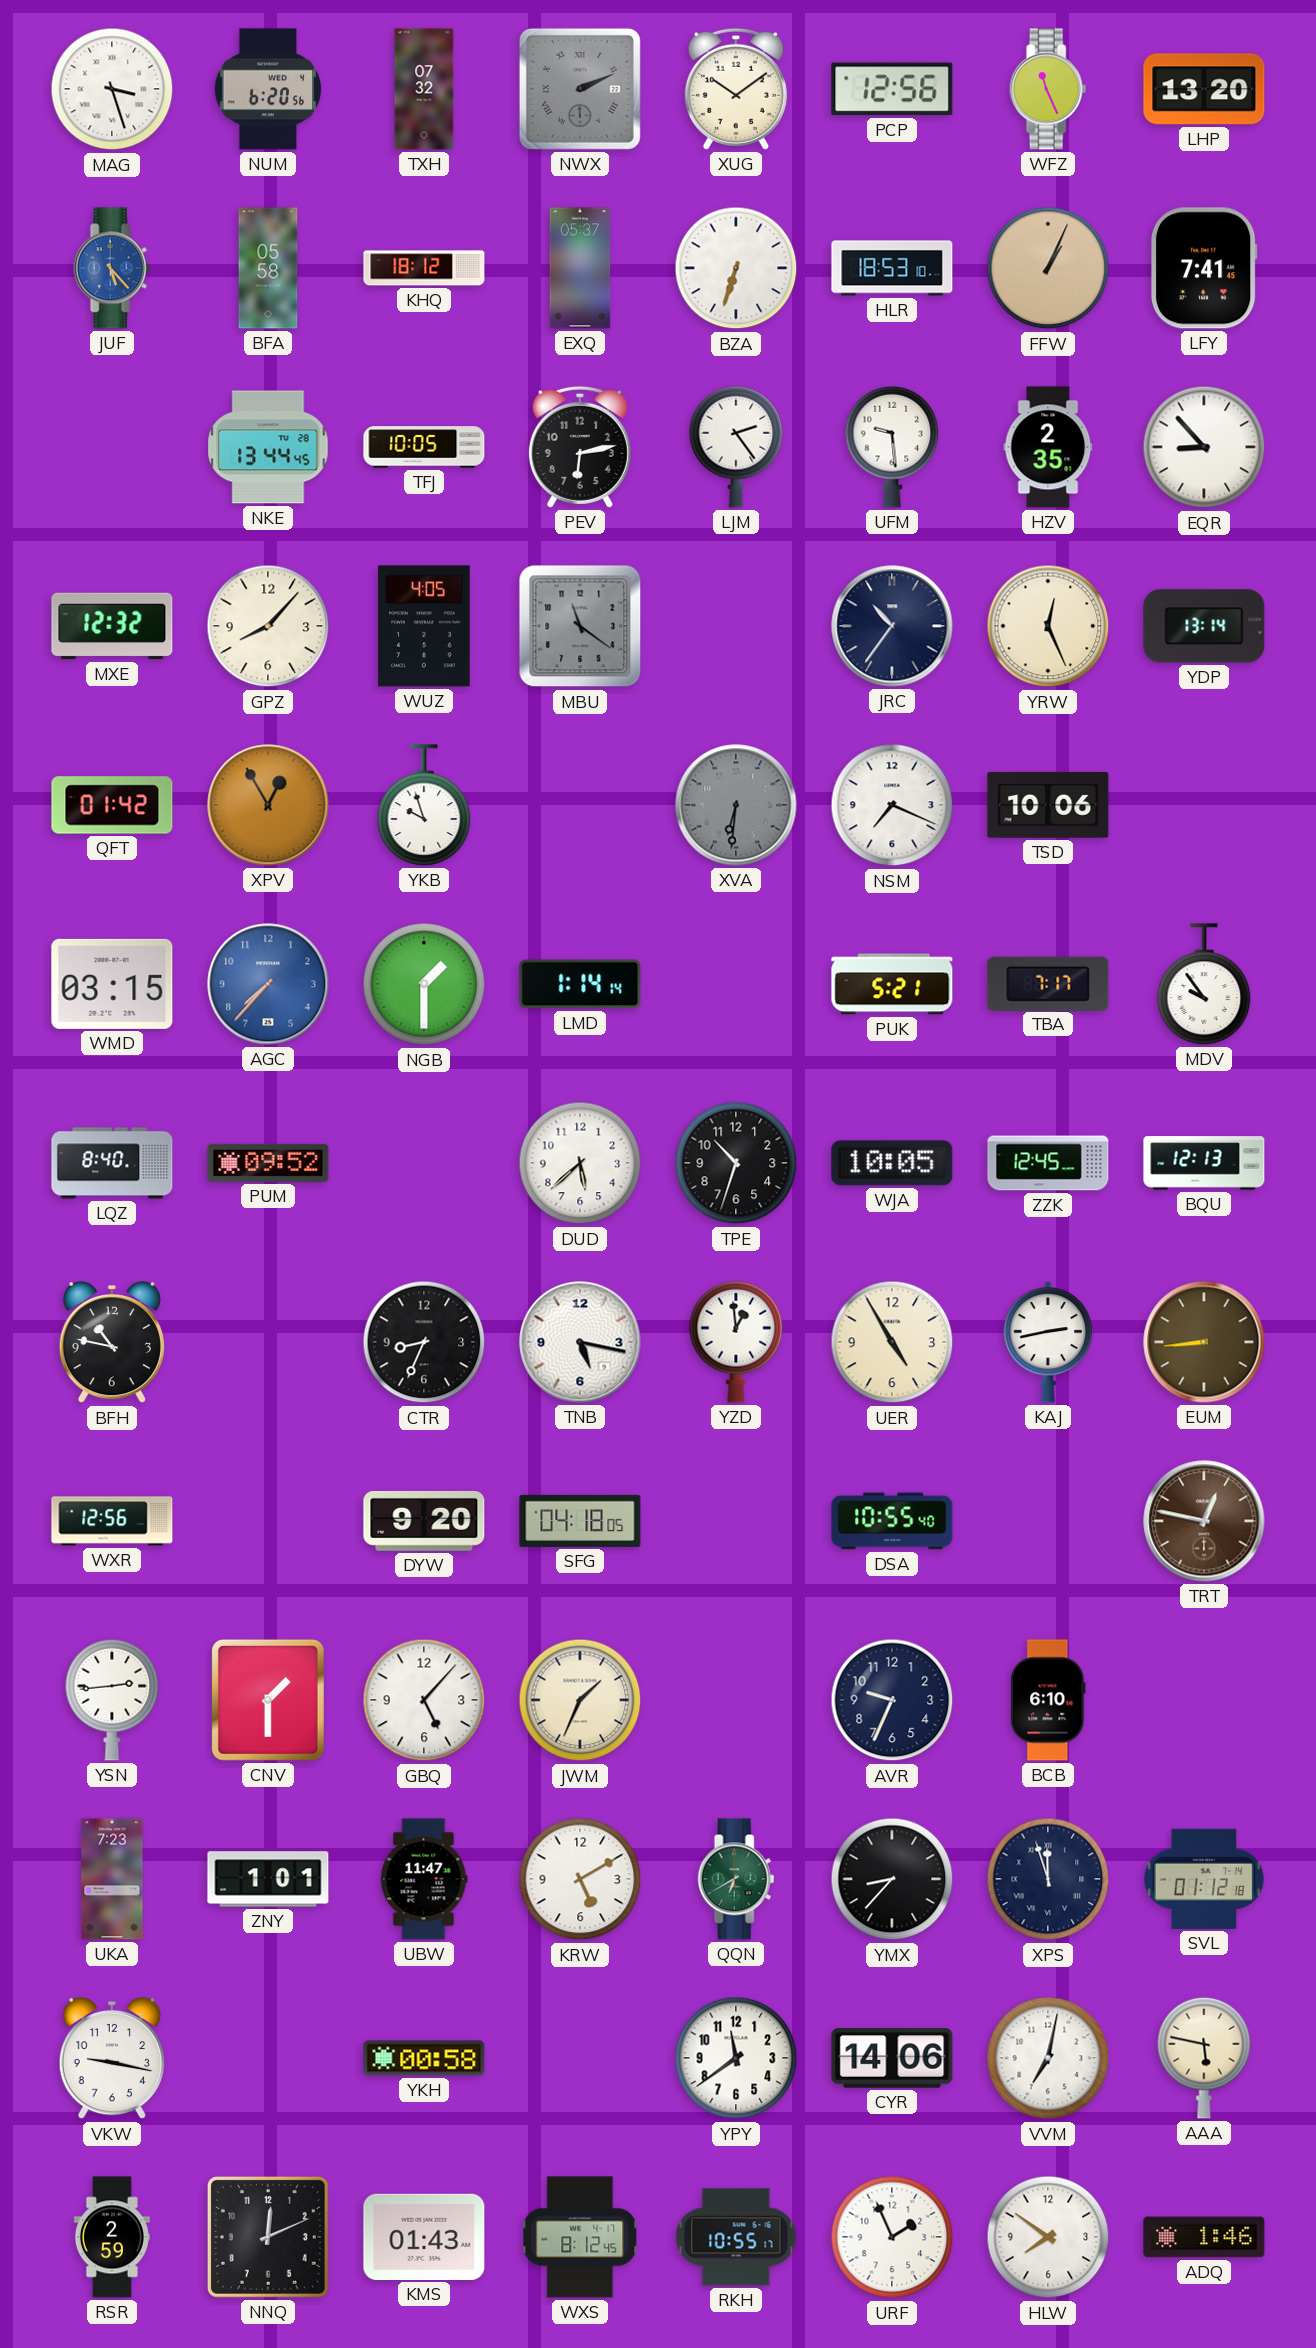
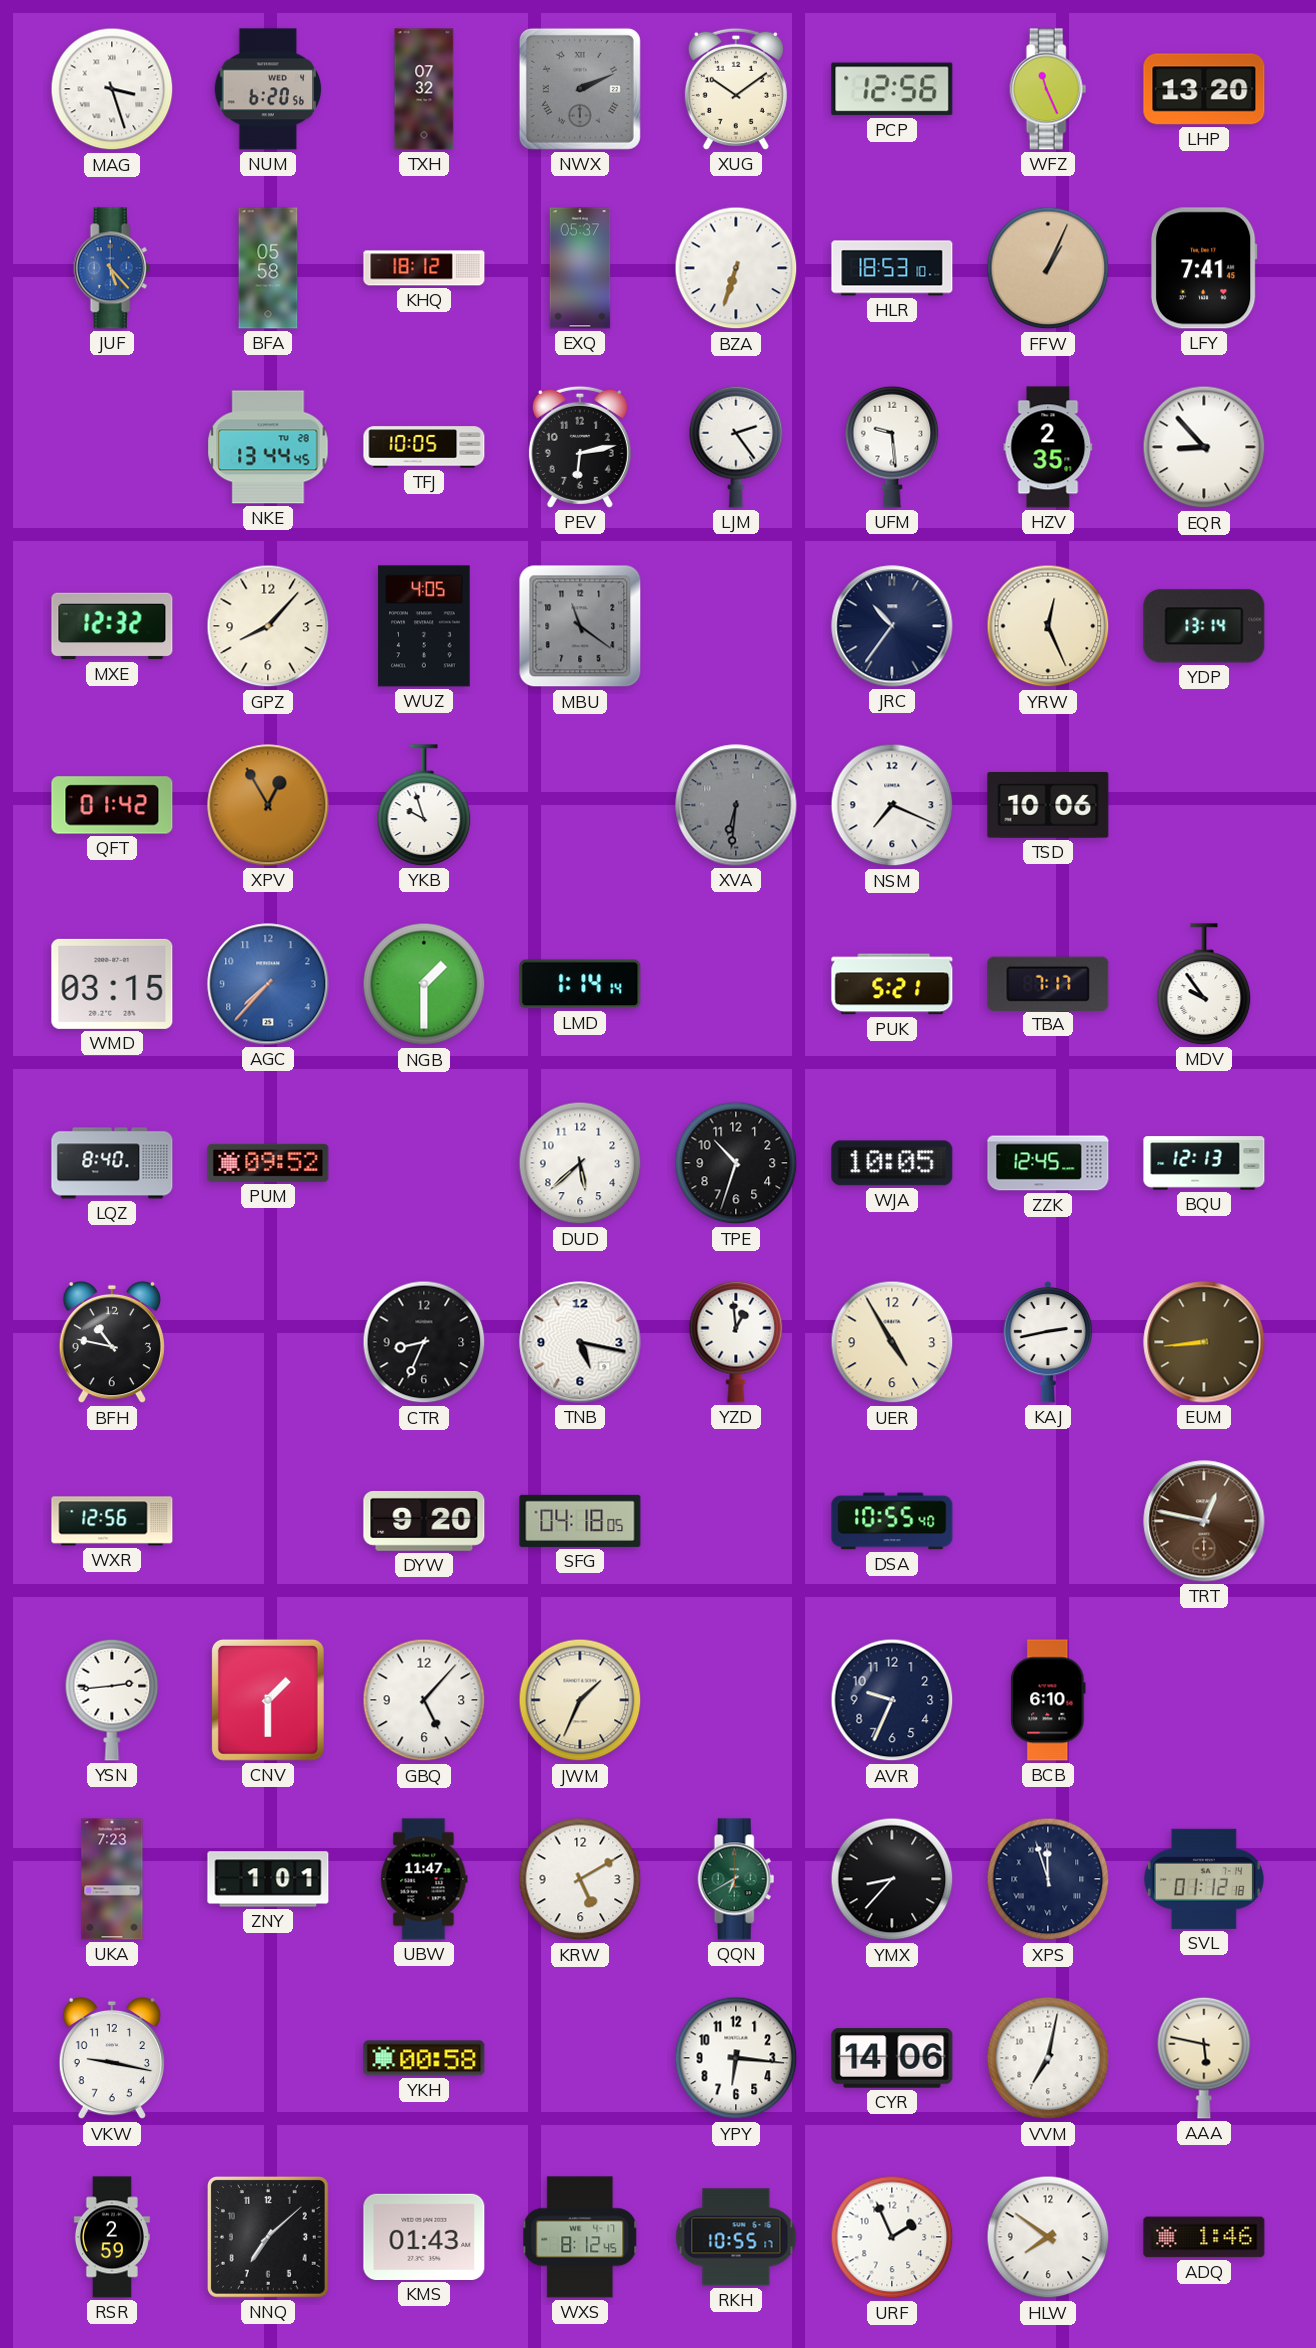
YPY: 11:39 -> 6:16
NNQ: 12:11 -> 7:08
